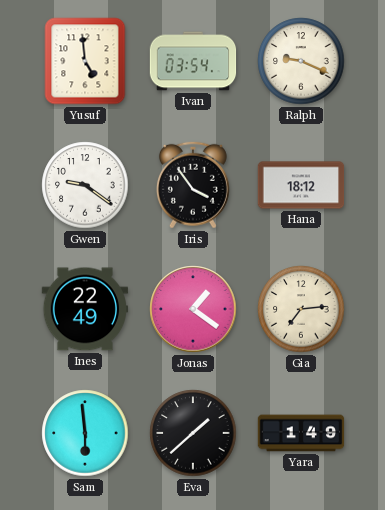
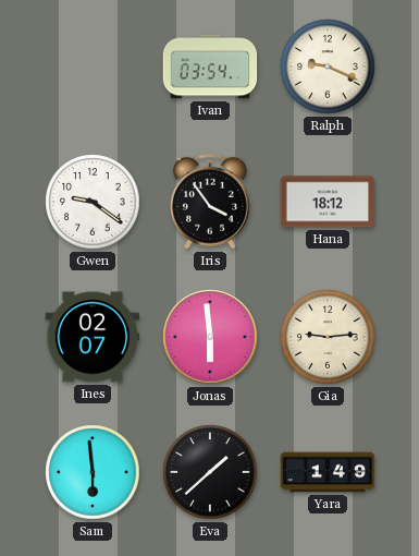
Yusuf: 4:59 -> none
Ines: 22:49 -> 02:07
Jonas: 1:21 -> 5:59
Gia: 7:14 -> 9:14
